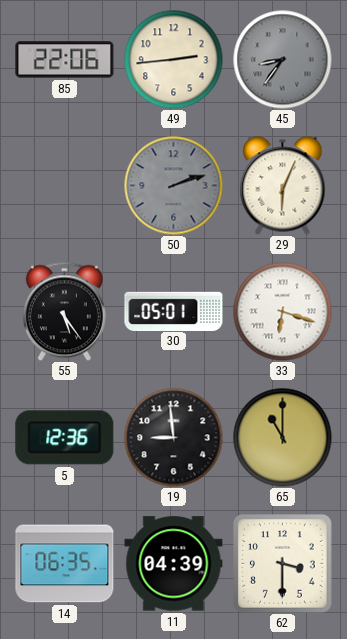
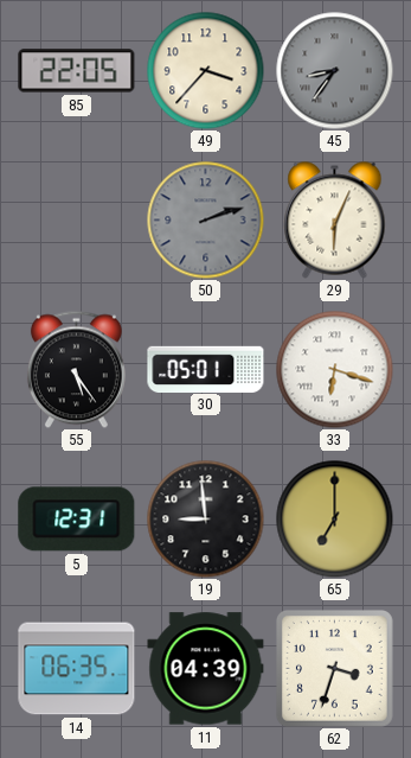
85: 22:06 -> 22:05
49: 2:44 -> 3:37
5: 12:36 -> 12:31
65: 11:00 -> 7:00
62: 3:30 -> 3:33
